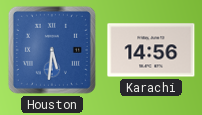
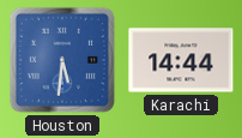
Karachi: 14:56 -> 14:44
